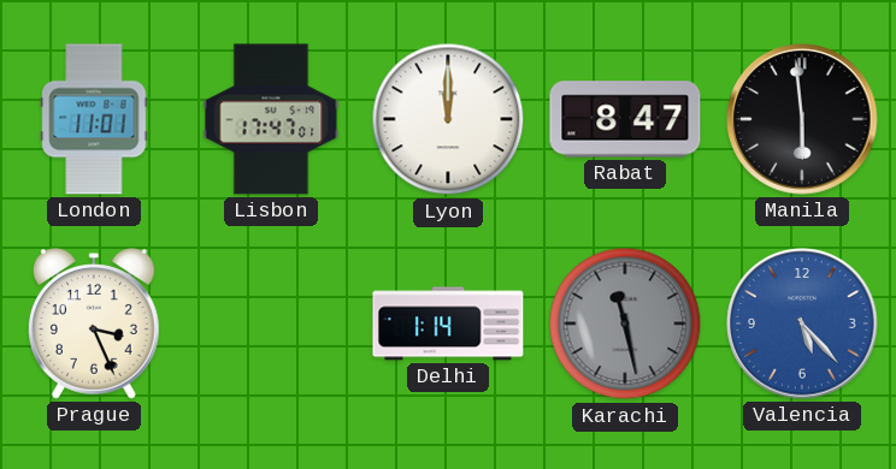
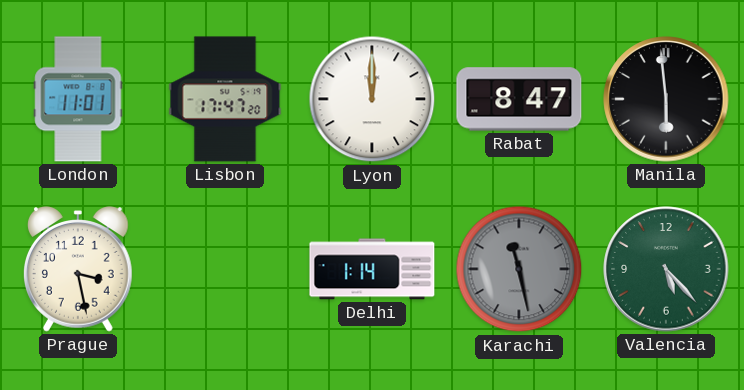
Lisbon: 17:47:01 -> 17:47:20
Prague: 3:26 -> 3:28
Valencia dial: blue -> green
